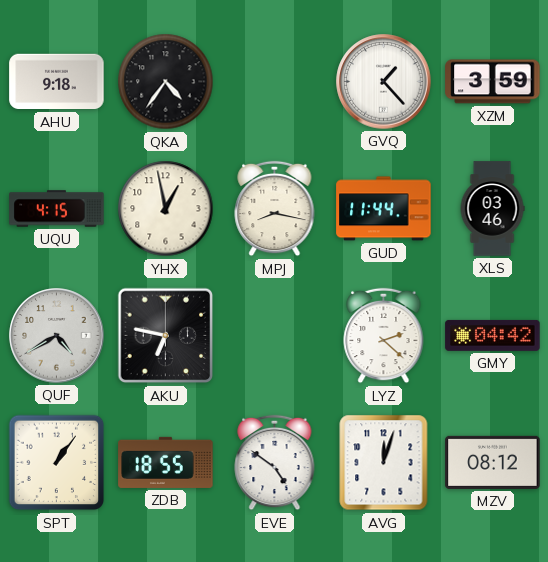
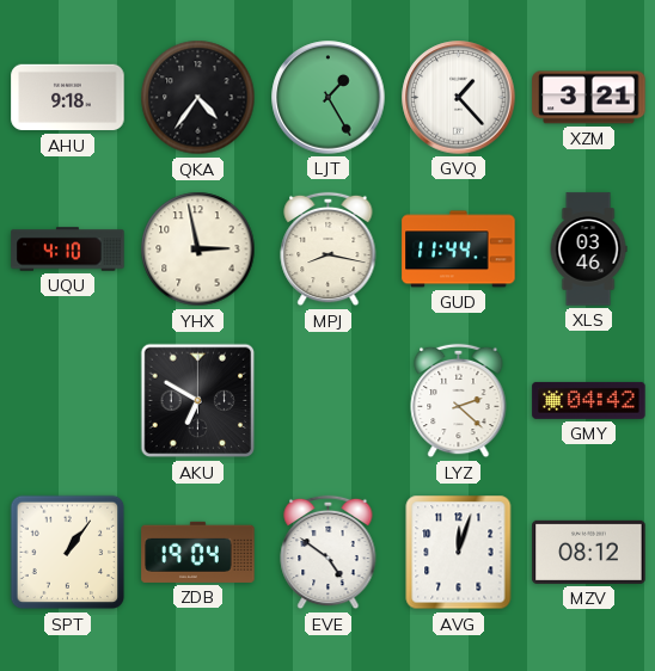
LJT: none -> 1:25
XZM: 3:59 -> 3:21
UQU: 4:15 -> 4:10
YHX: 12:58 -> 2:58
QUF: 4:40 -> none
AKU: 6:47 -> 6:50
ZDB: 18:55 -> 19:04
